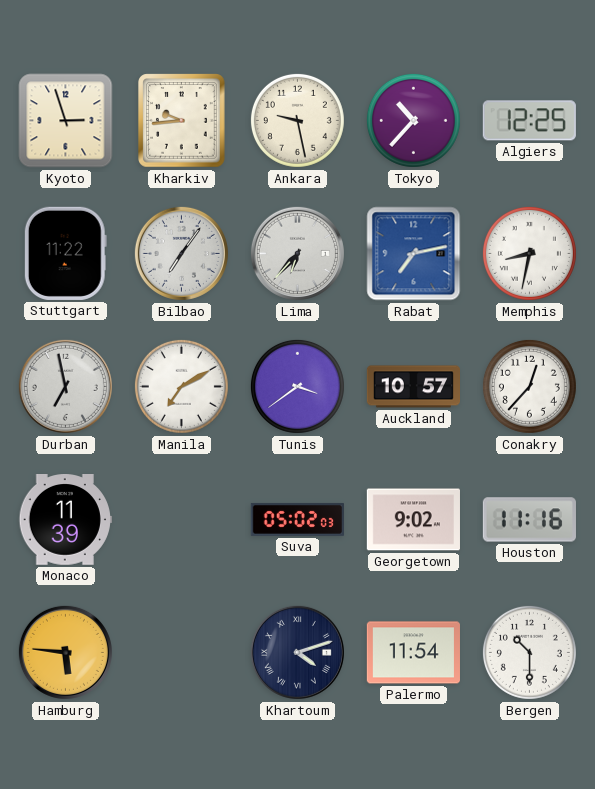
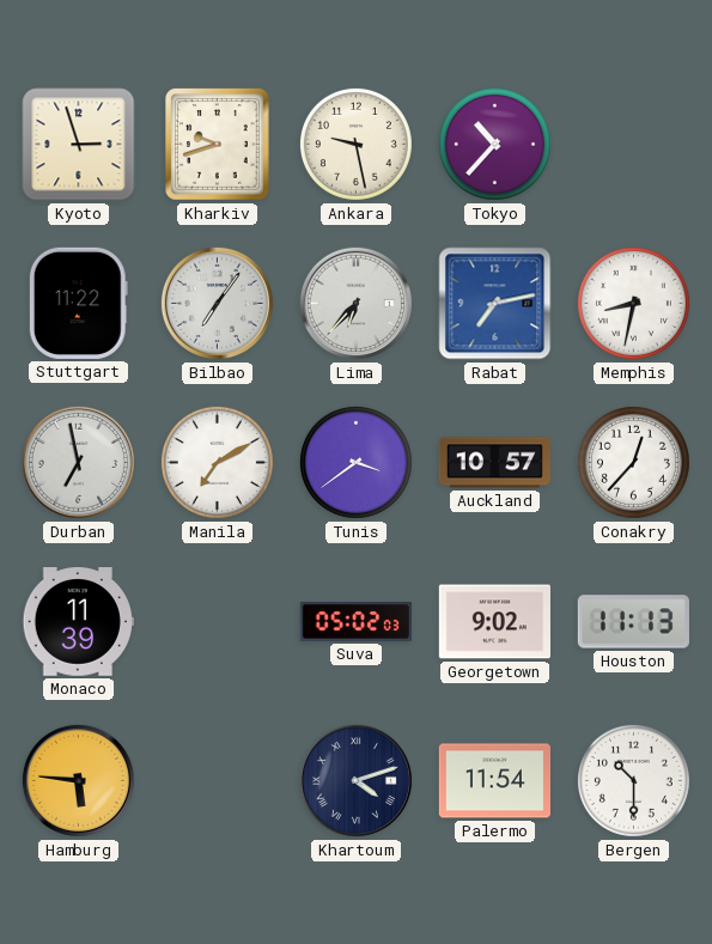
Kharkiv: 9:44 -> 9:42
Algiers: 12:25 -> none
Houston: 11:16 -> 11:13
